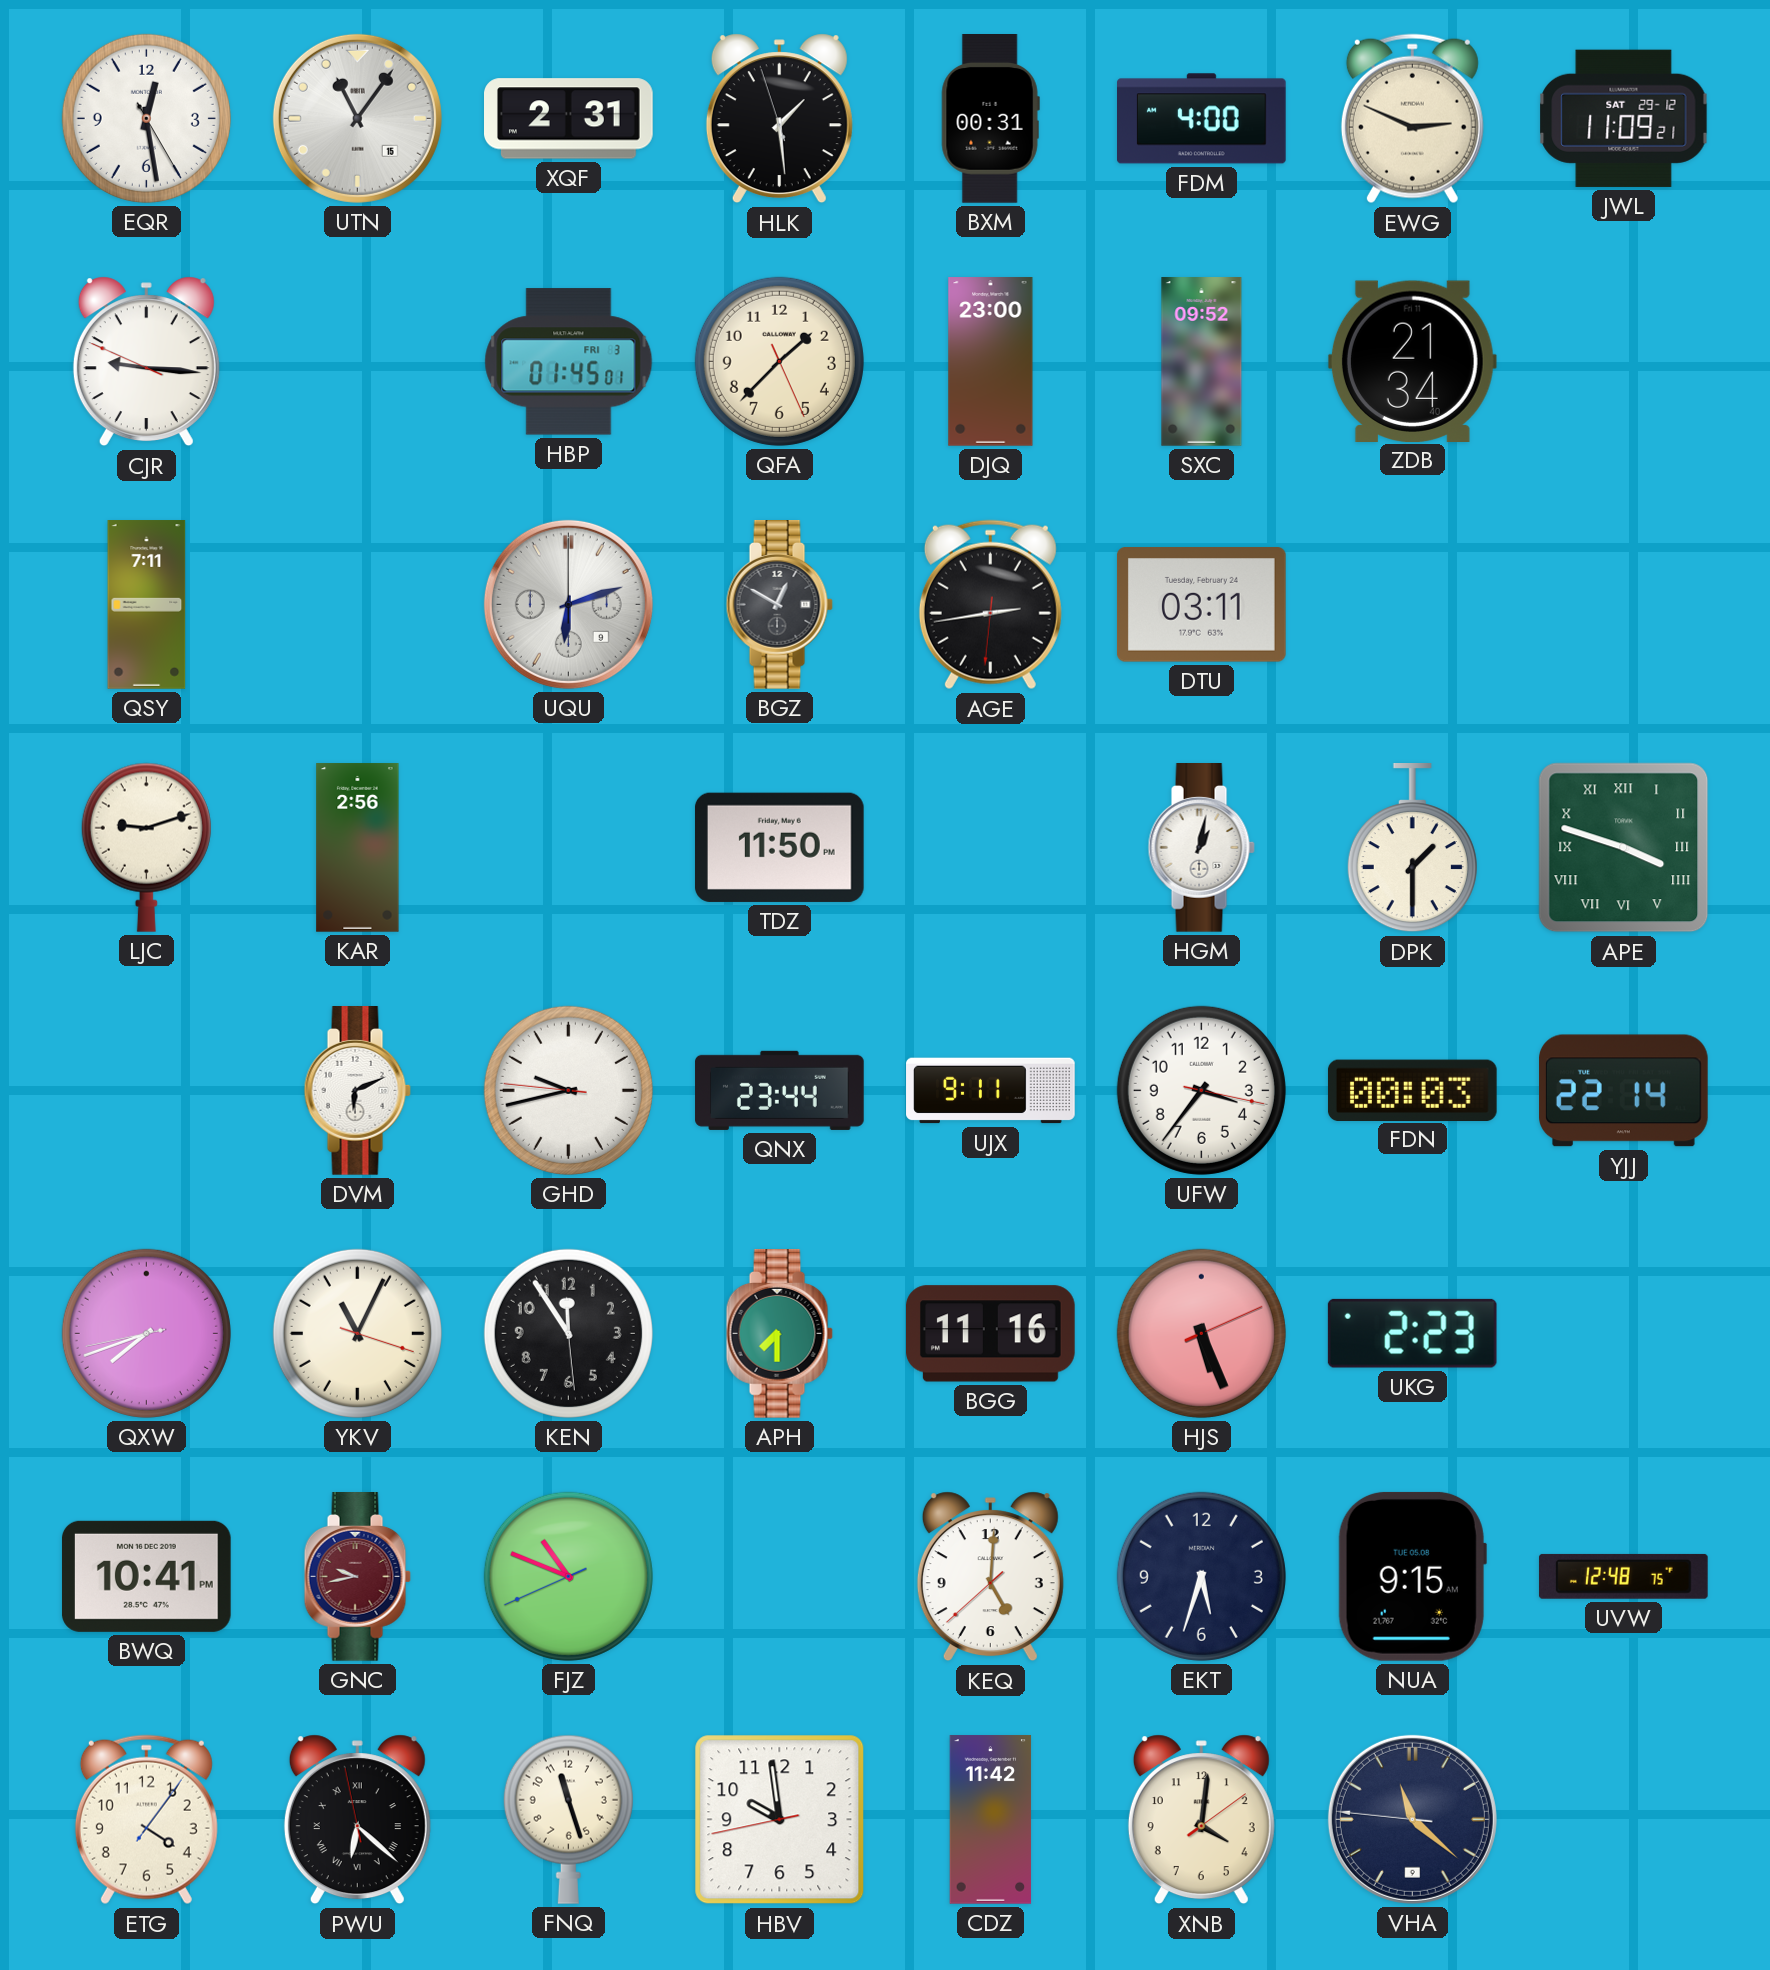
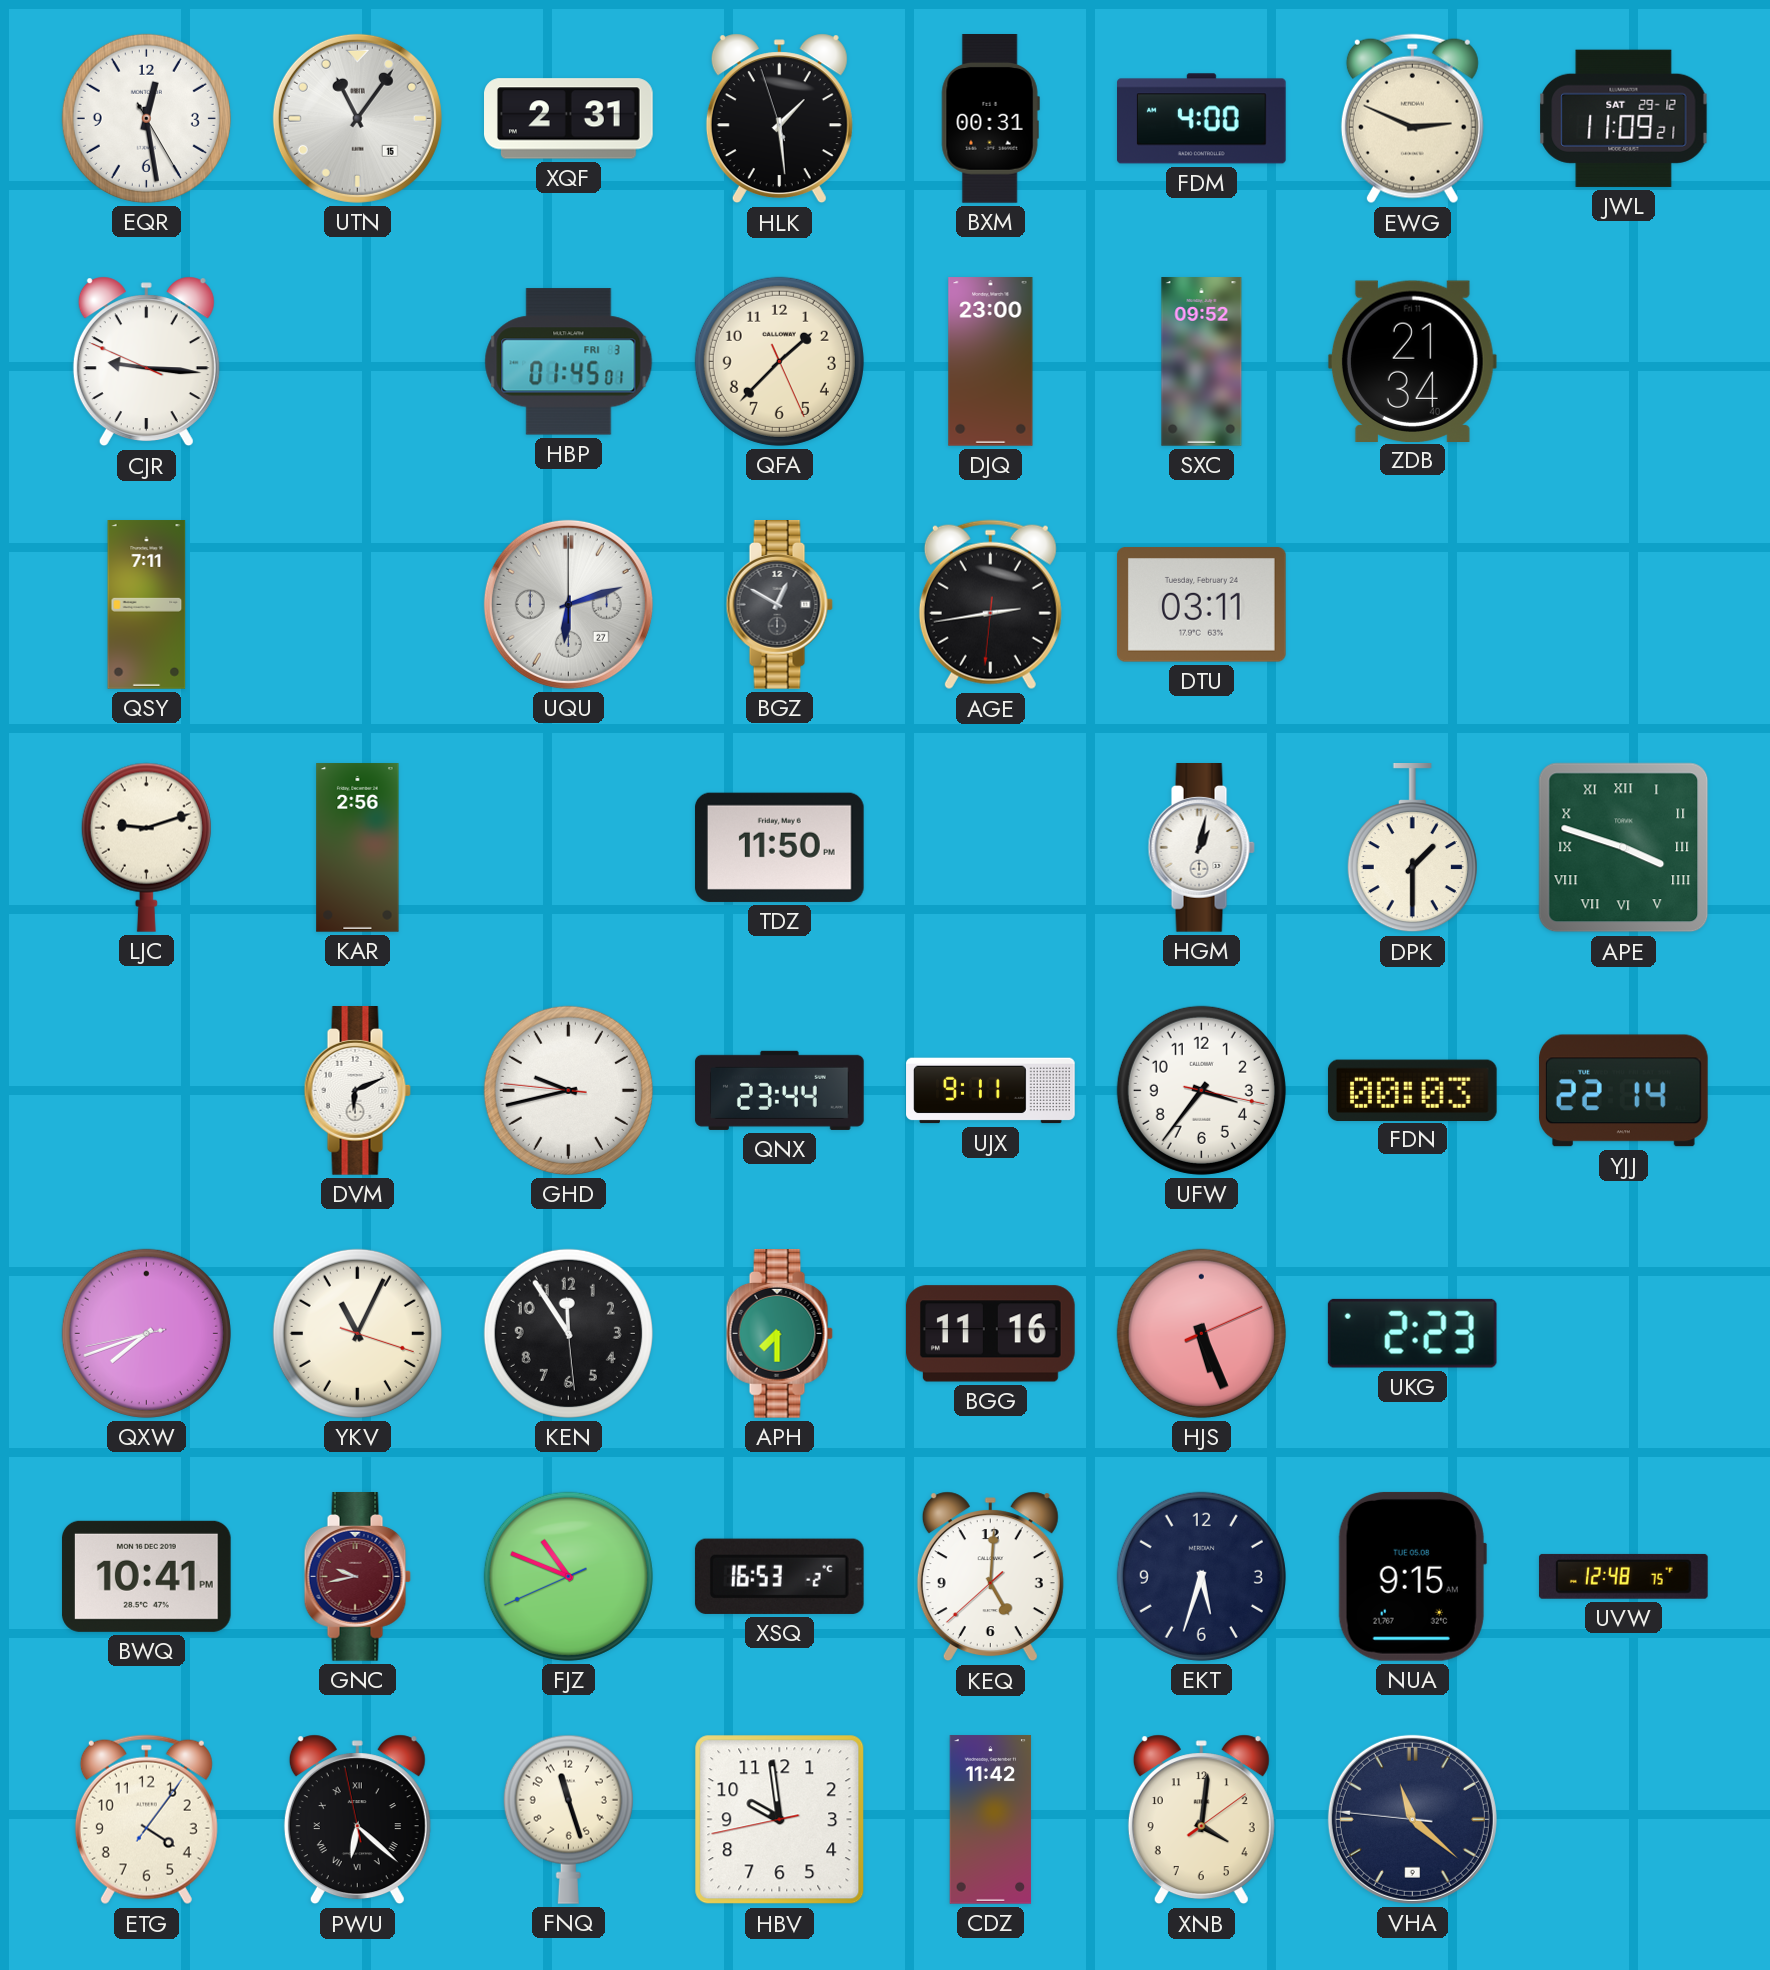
UQU date: 9 -> 27
XSQ: none -> 16:53
